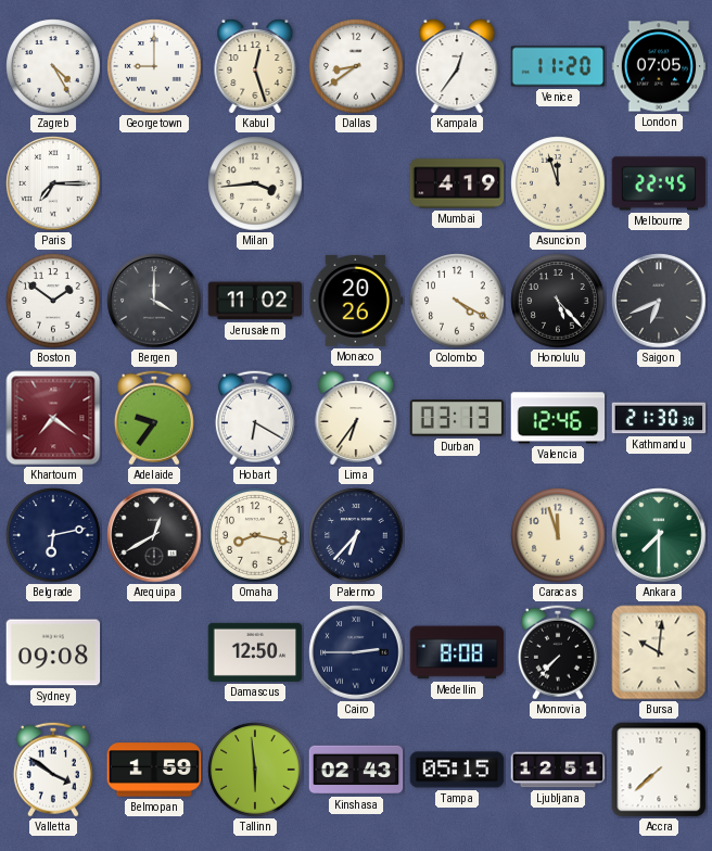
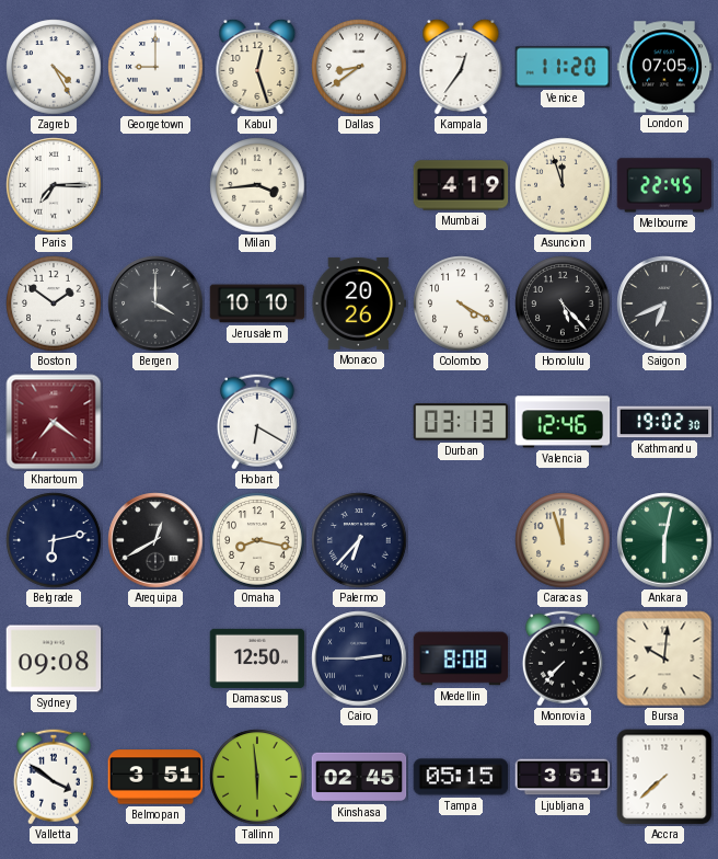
Jerusalem: 11:02 -> 10:10
Adelaide: 9:36 -> none
Lima: 6:36 -> none
Kathmandu: 21:30 -> 19:02
Ankara: 7:30 -> 6:02
Belmopan: 1:59 -> 3:51
Kinshasa: 02:43 -> 02:45
Ljubljana: 12:51 -> 3:51
